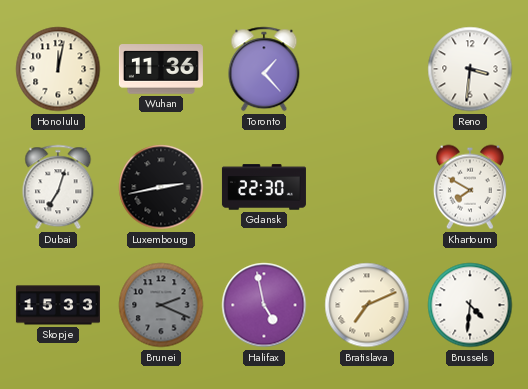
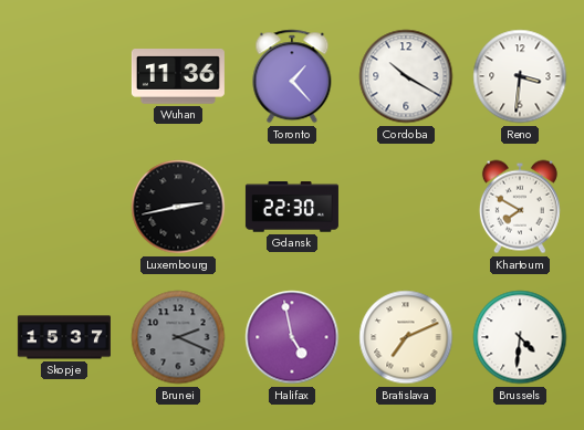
Honolulu: 12:02 -> none
Cordoba: none -> 10:20
Dubai: 7:03 -> none
Skopje: 15:33 -> 15:37
